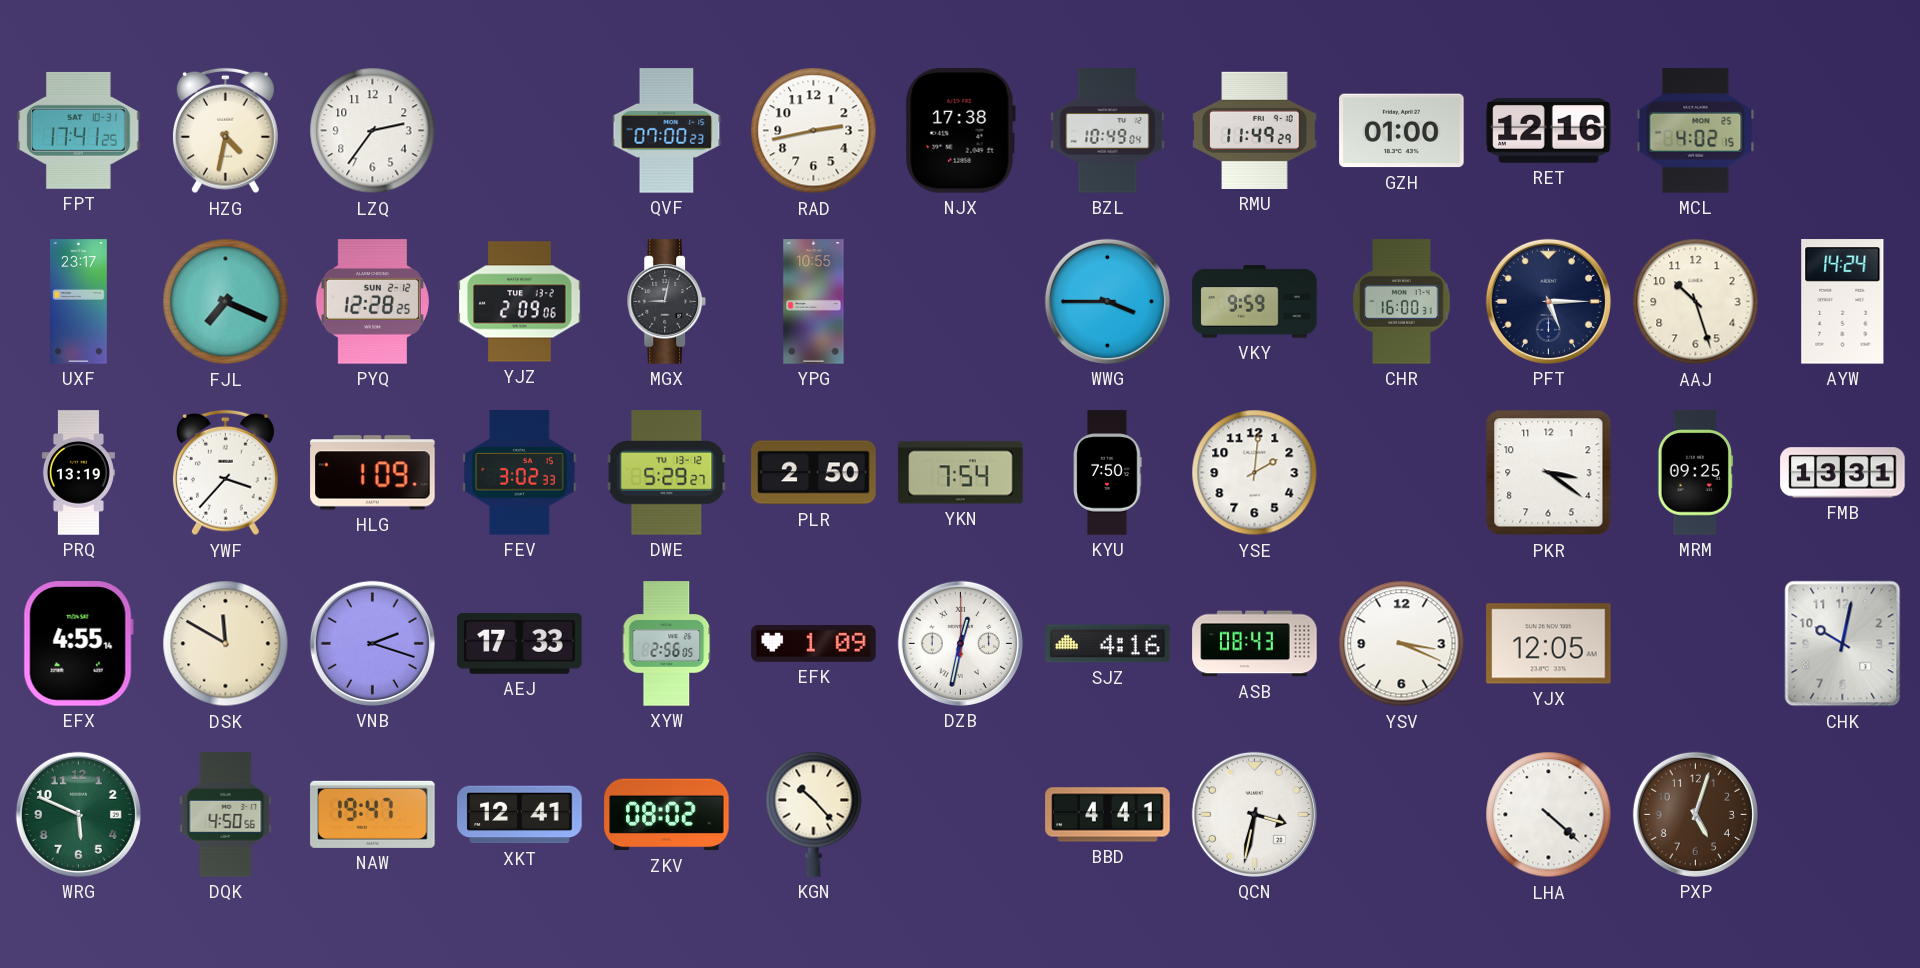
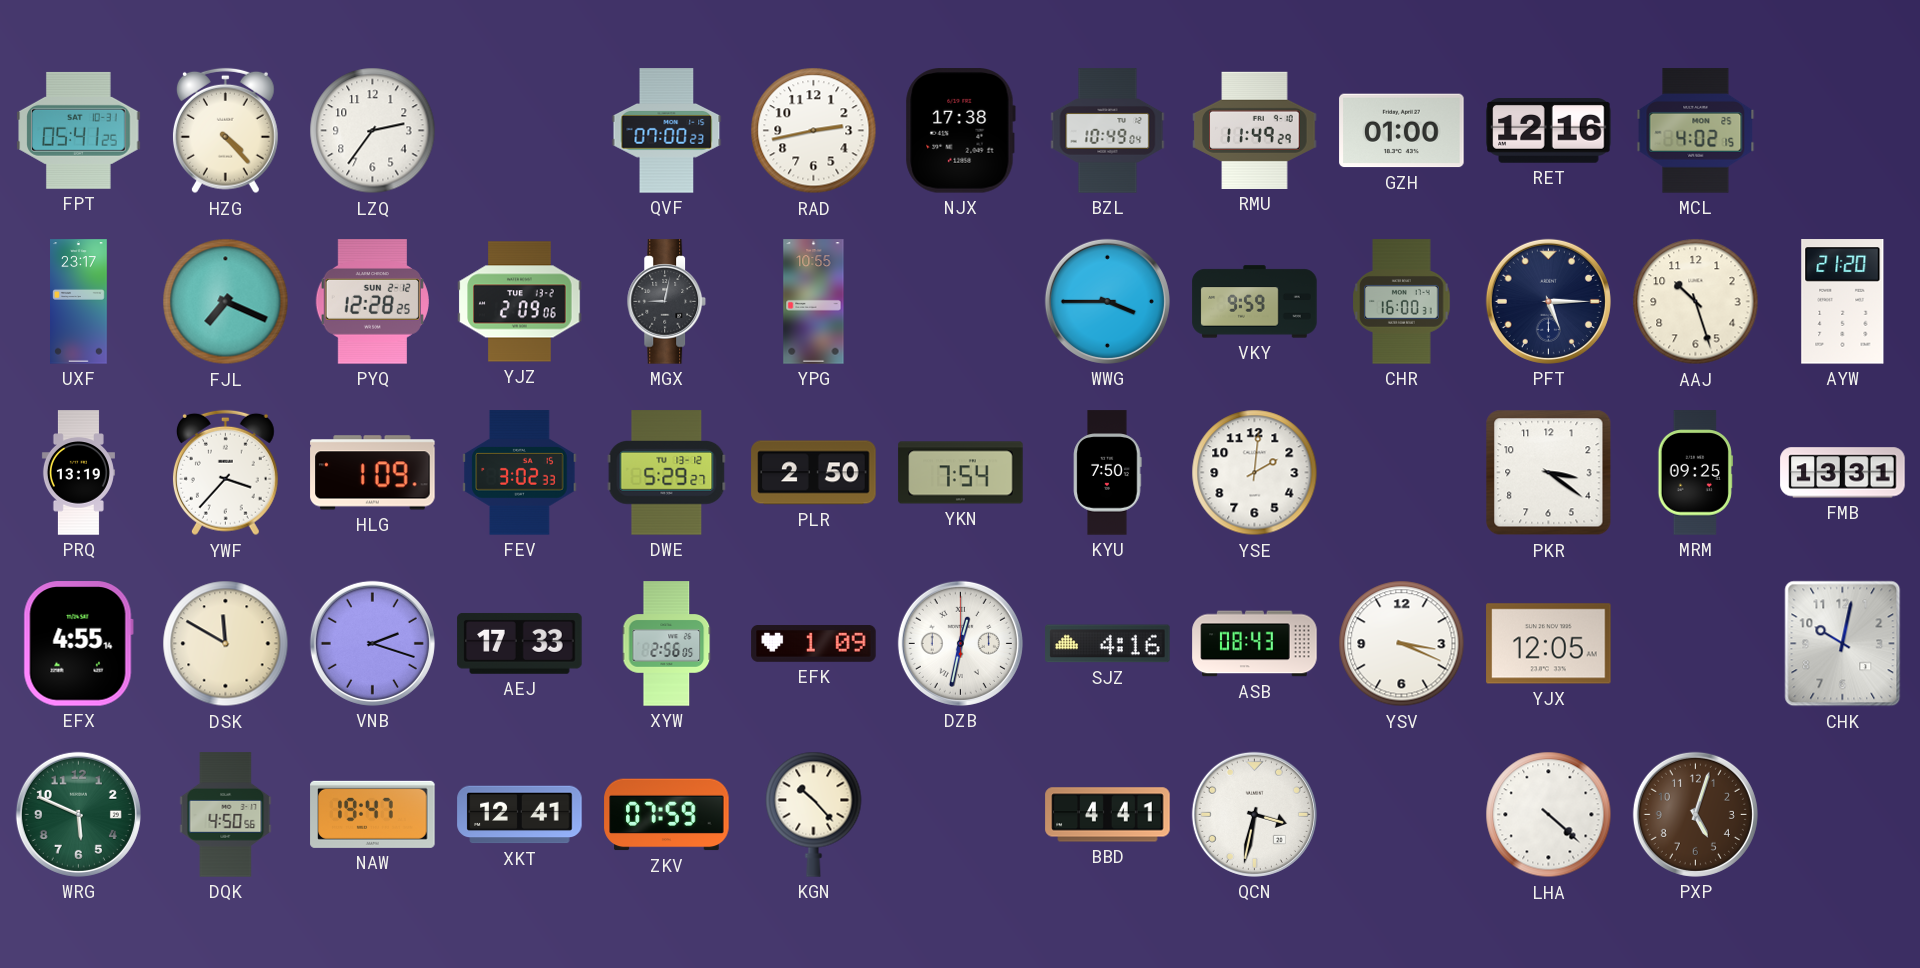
FPT: 17:41 -> 05:41
HZG: 4:32 -> 4:23
AYW: 14:24 -> 21:20
ZKV: 08:02 -> 07:59
